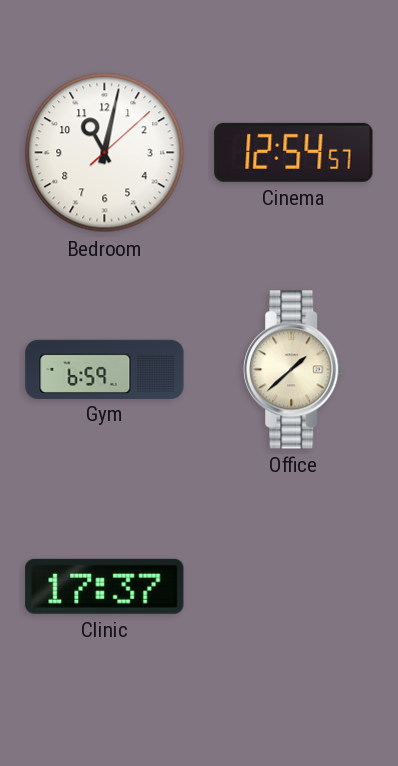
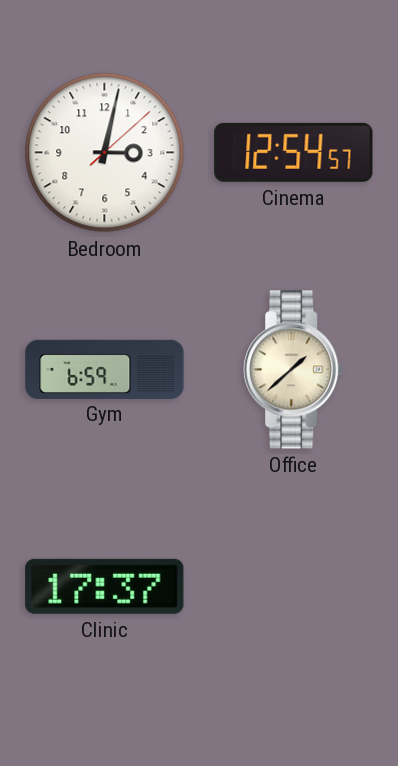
Bedroom: 11:02 -> 3:02
